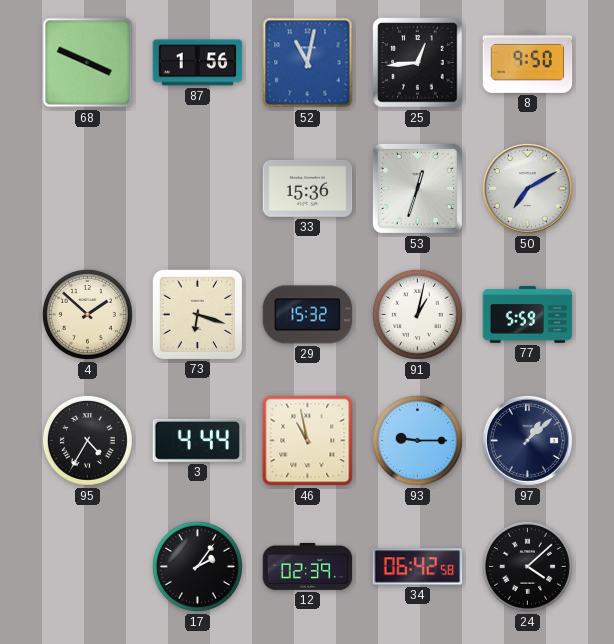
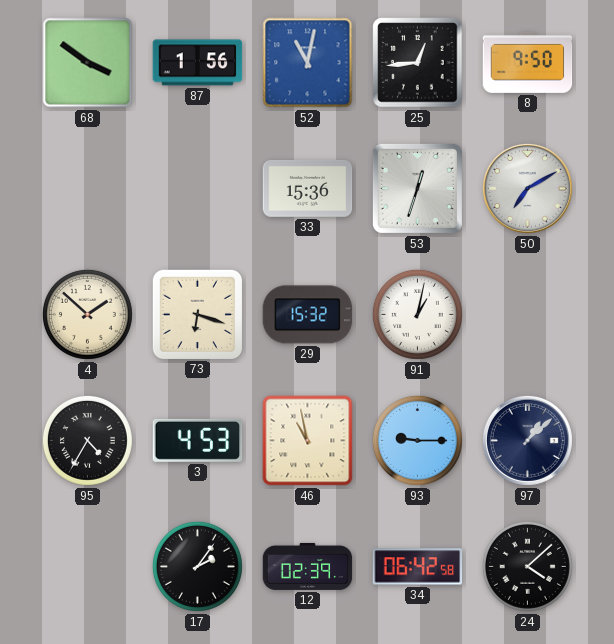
68: 3:49 -> 3:51
77: 5:59 -> none
3: 4:44 -> 4:53
